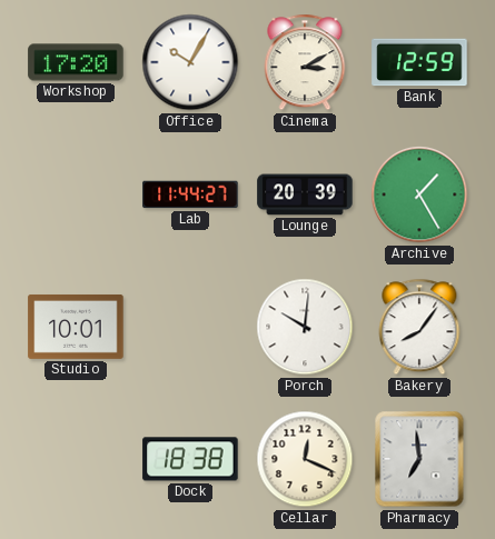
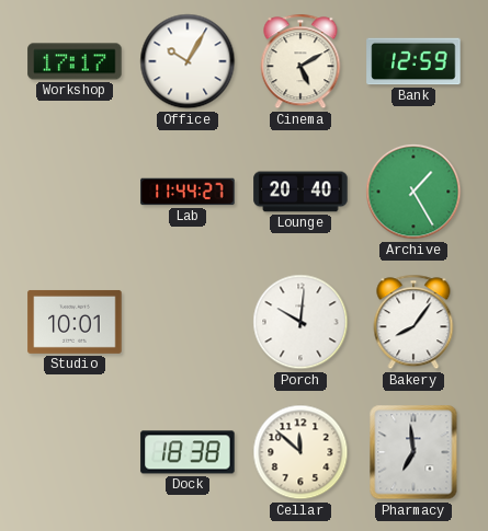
Workshop: 17:20 -> 17:17
Cinema: 3:10 -> 5:10
Lounge: 20:39 -> 20:40
Cellar: 12:19 -> 11:52
